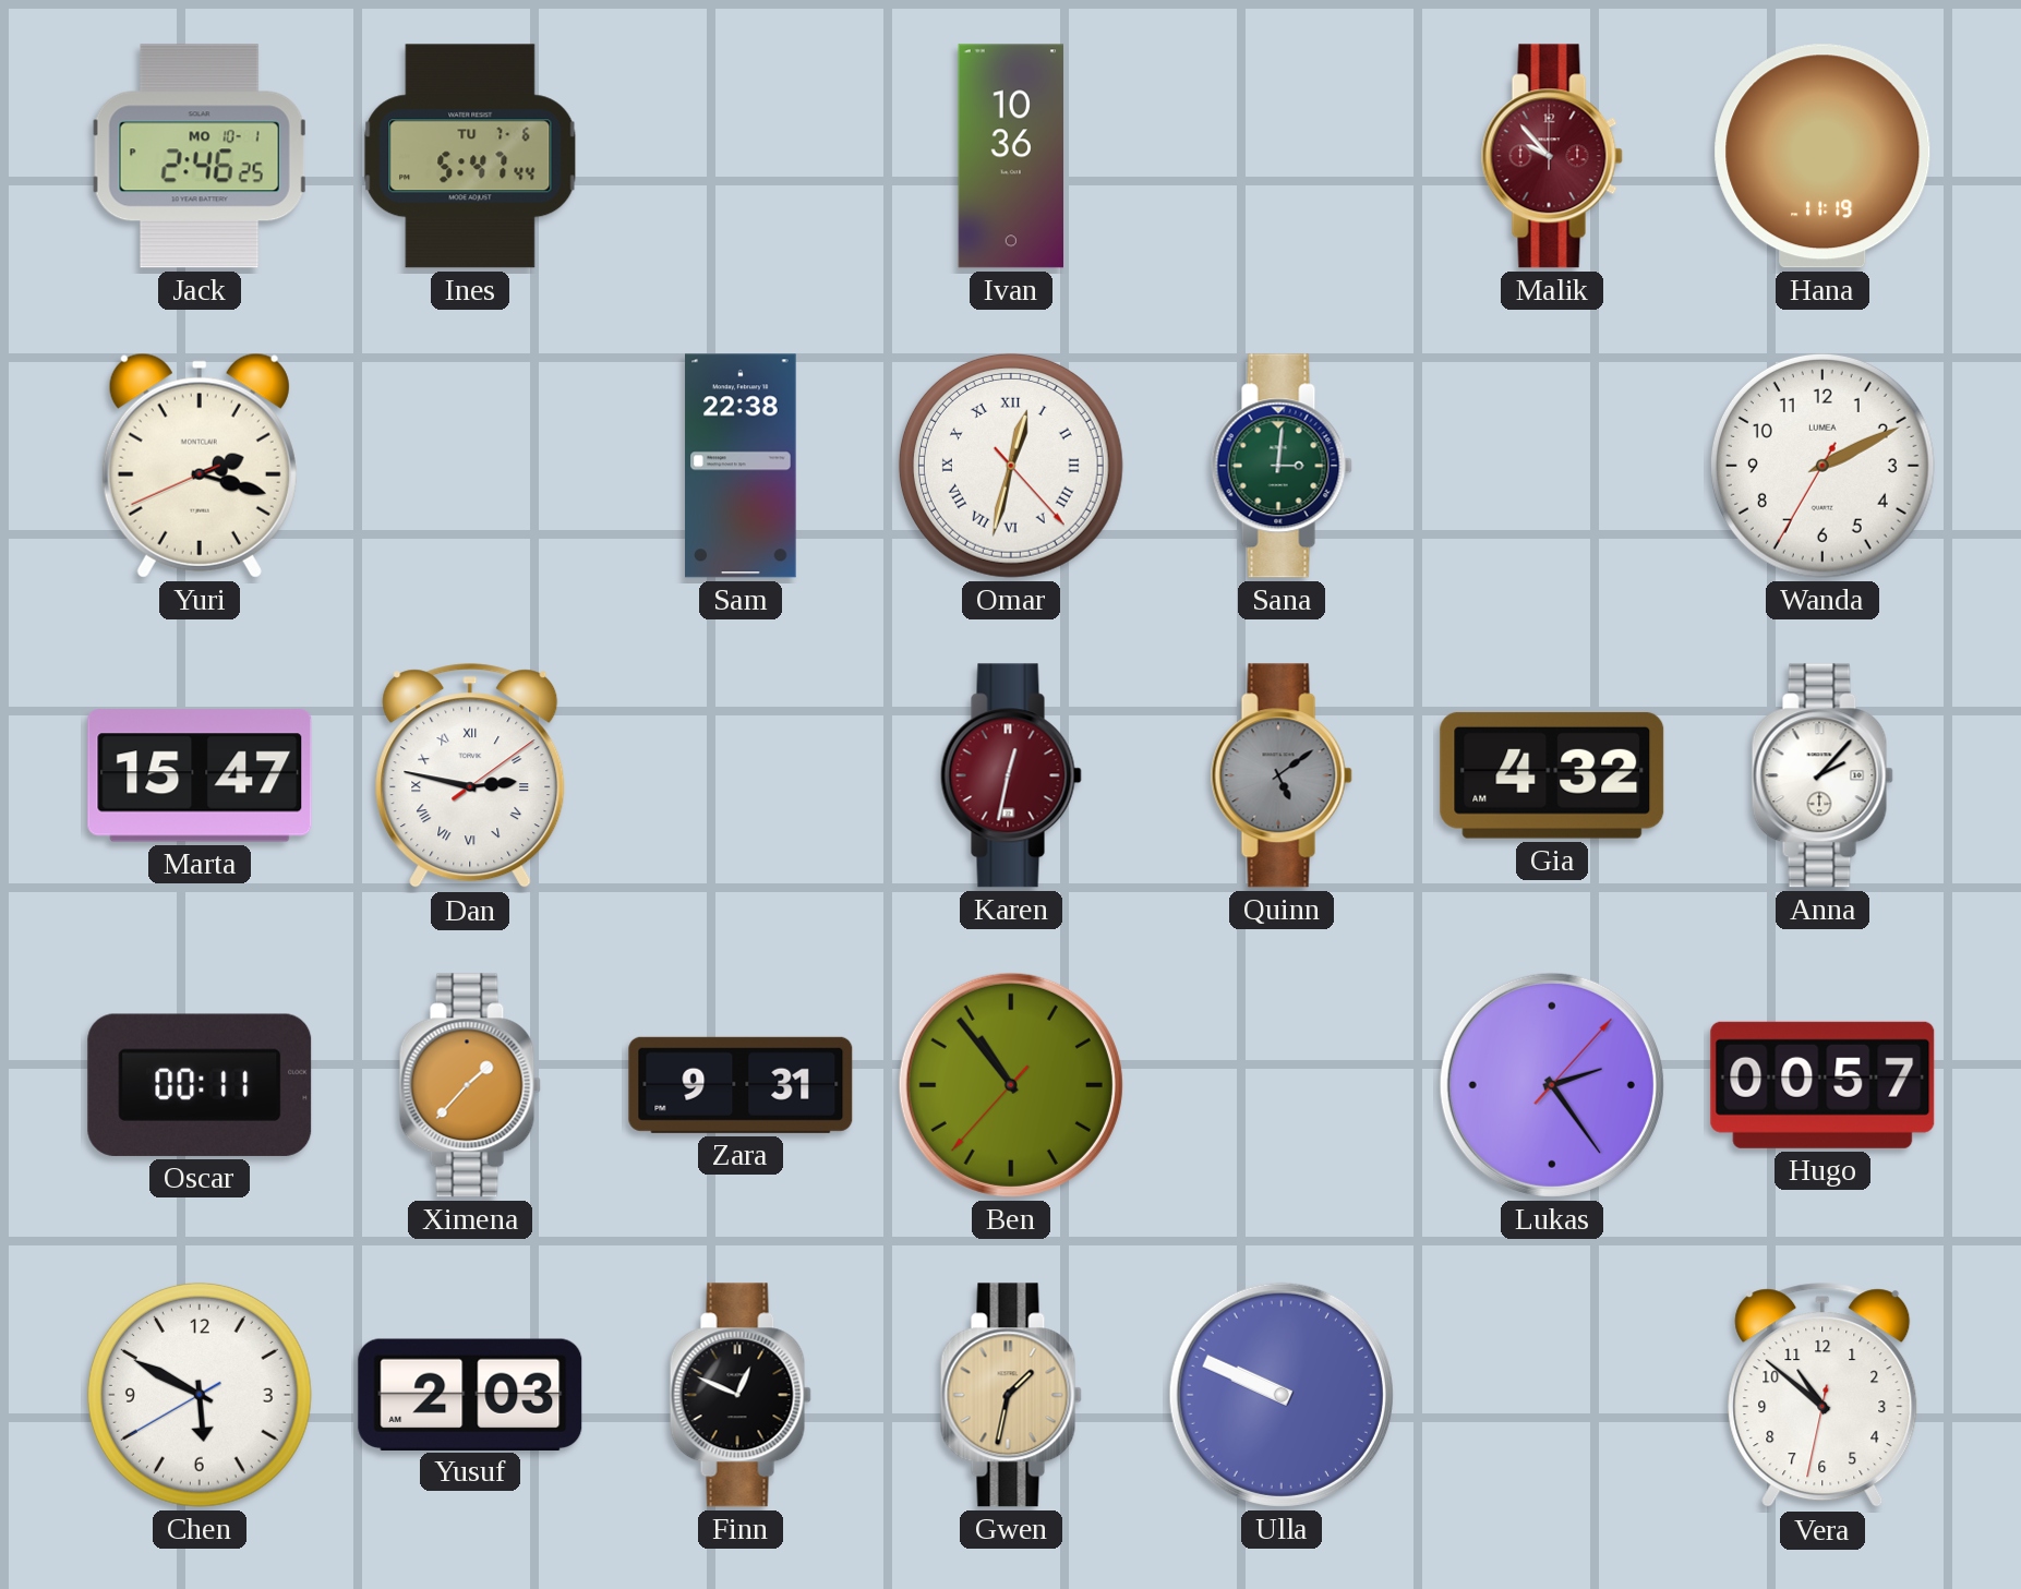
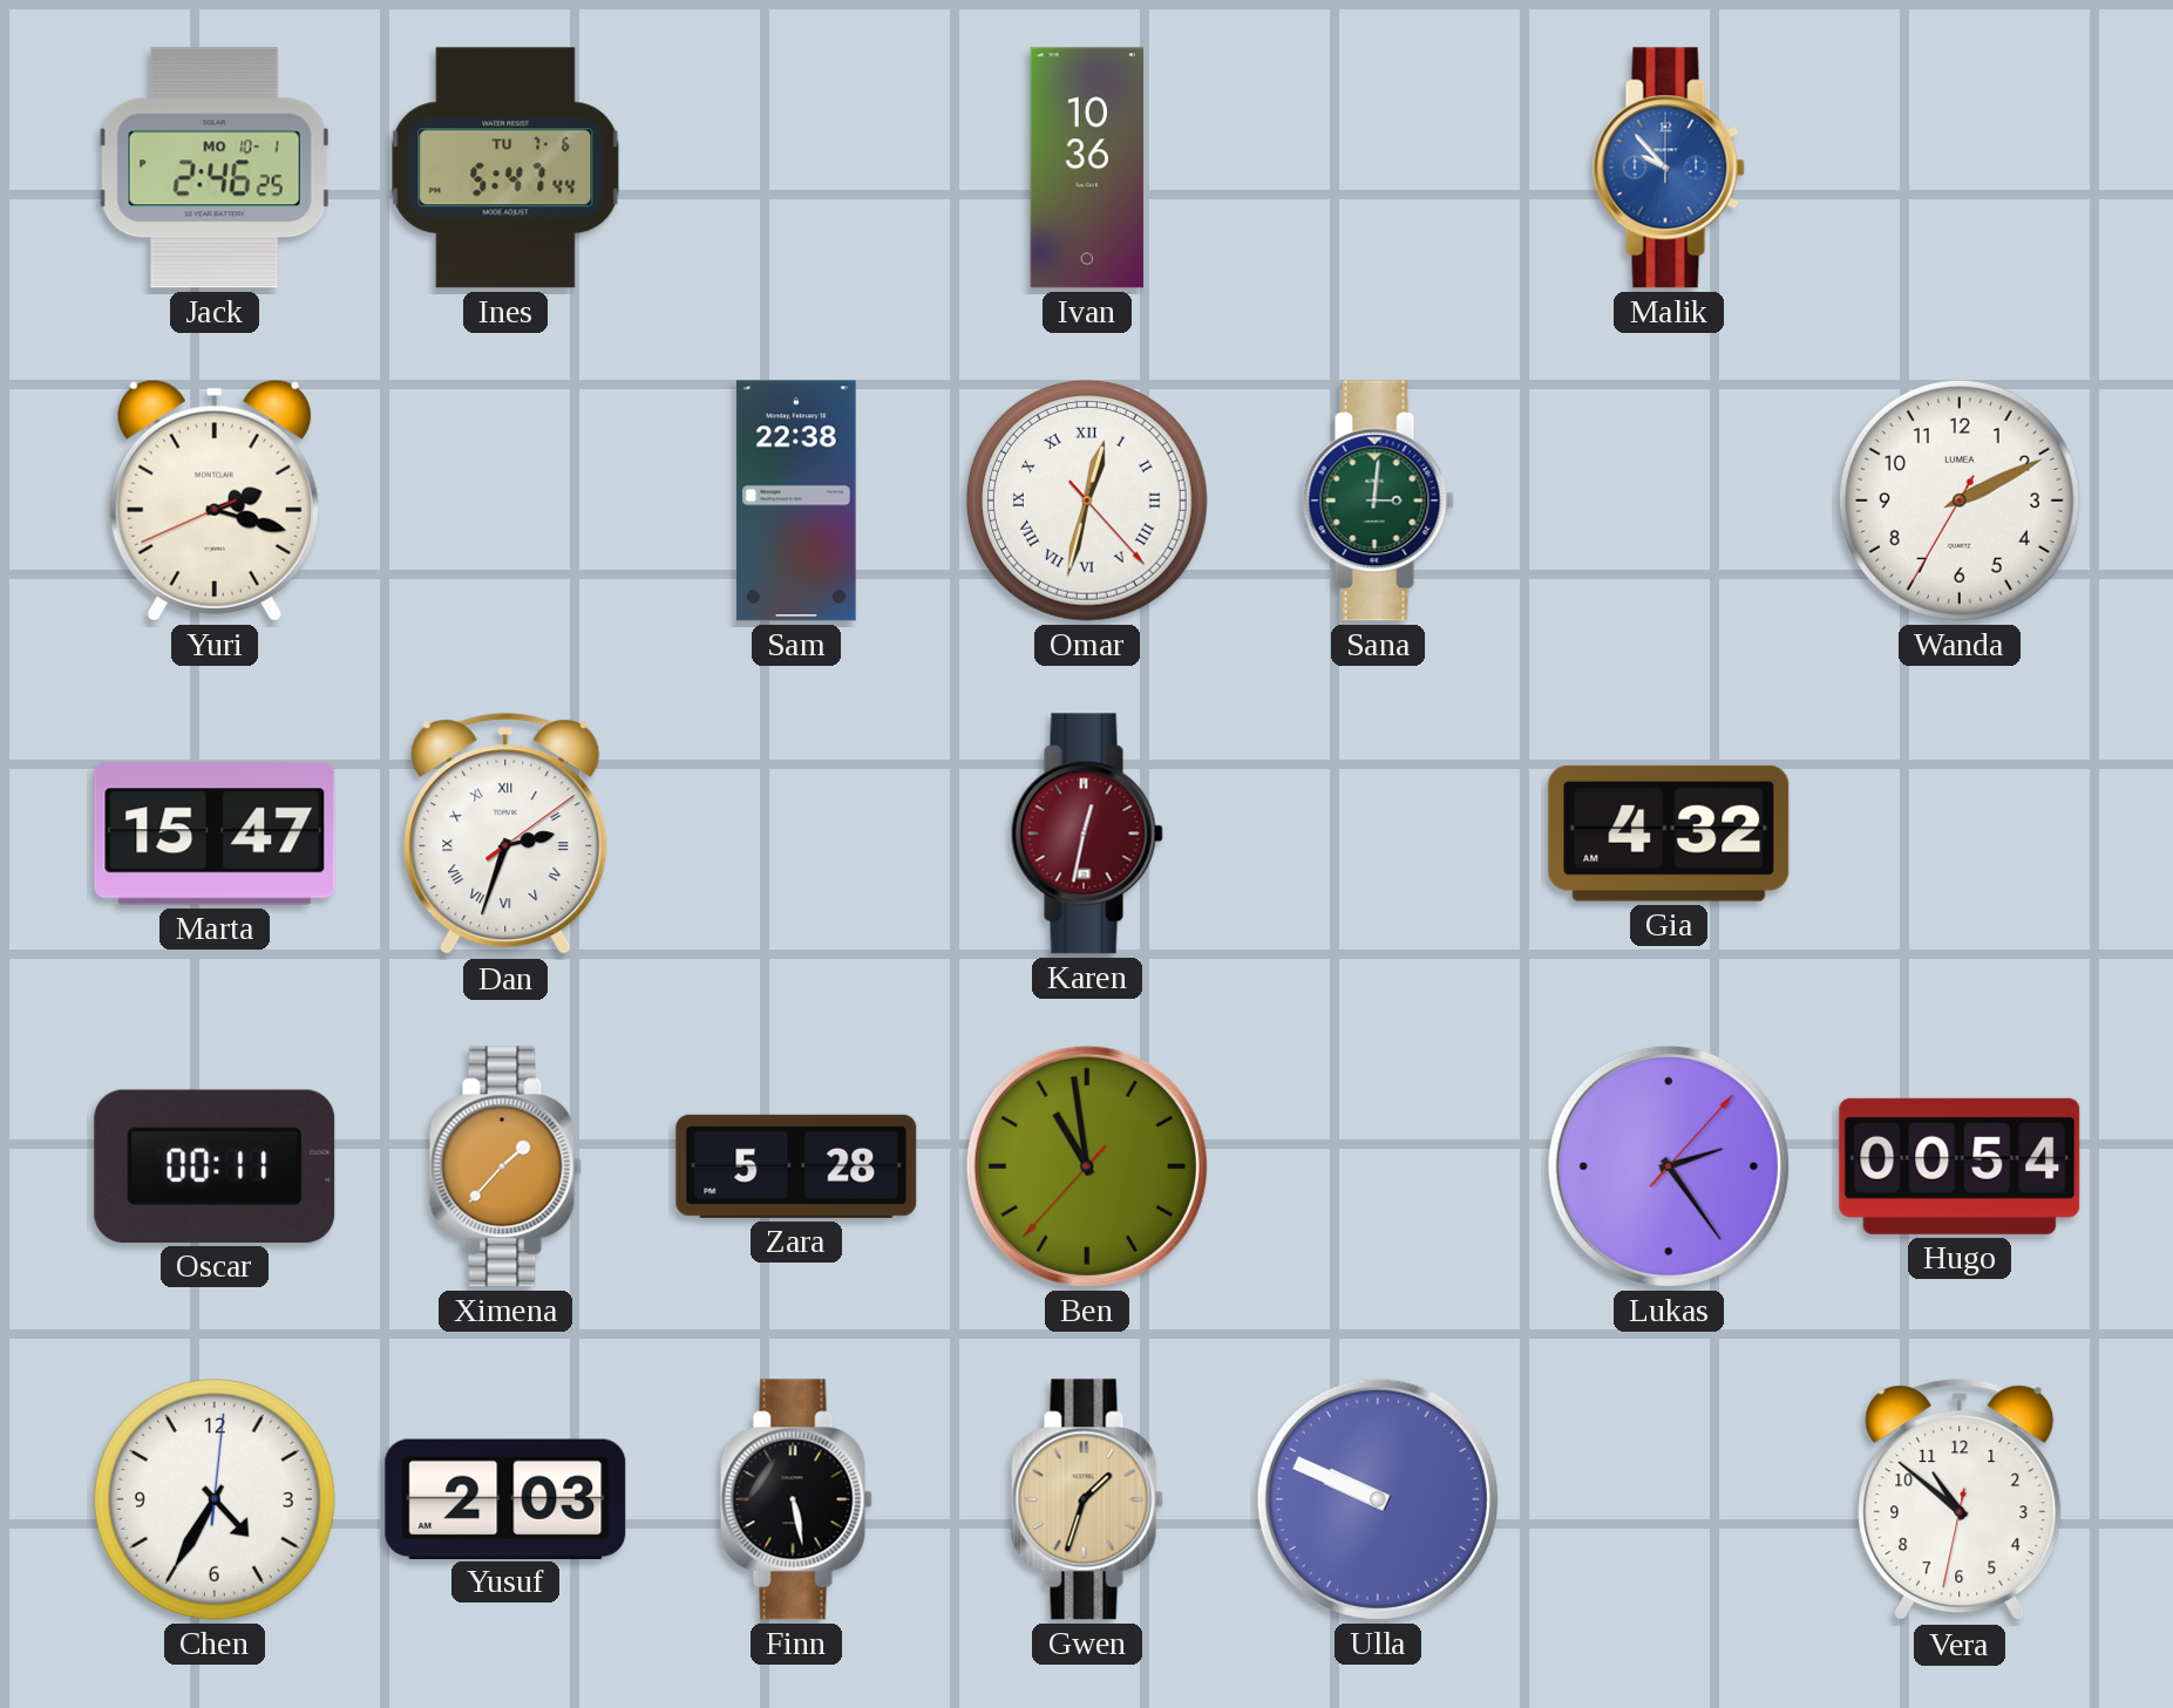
Malik dial: burgundy -> blue
Hana: 11:19 -> none
Dan: 2:47 -> 2:33
Quinn: 5:09 -> none
Anna: 2:07 -> none
Zara: 9:31 -> 5:28
Ben: 10:53 -> 10:58
Hugo: 00:57 -> 00:54
Chen: 5:49 -> 4:35
Finn: 12:49 -> 5:28
Gwen: 1:32 -> 1:33
